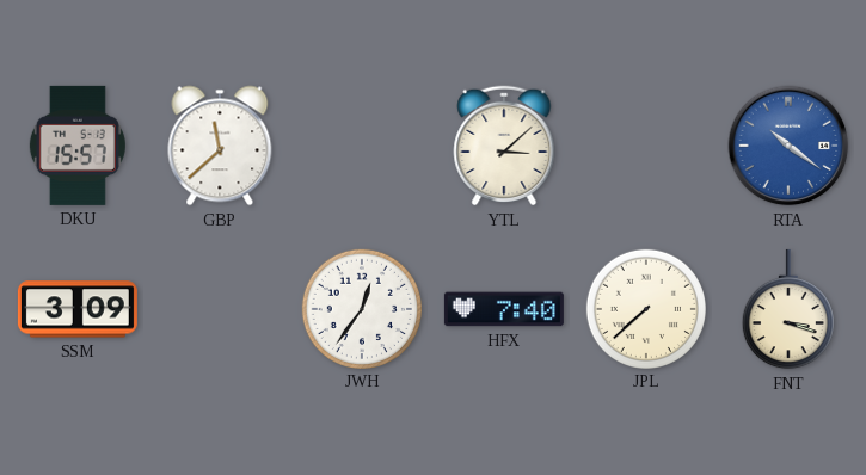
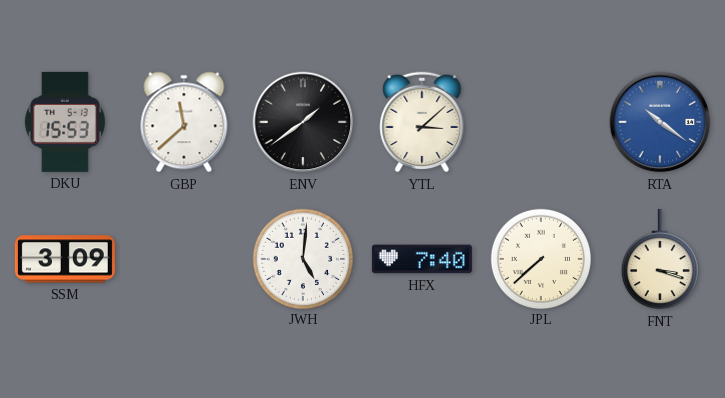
DKU: 15:57 -> 15:53
ENV: none -> 1:39
JWH: 12:36 -> 5:01
